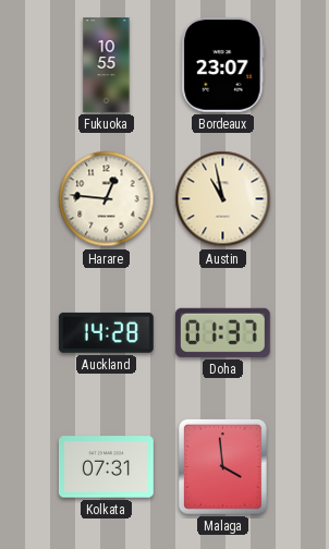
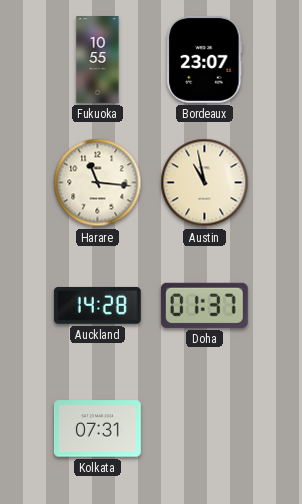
Harare: 12:46 -> 11:16
Malaga: 3:59 -> none
